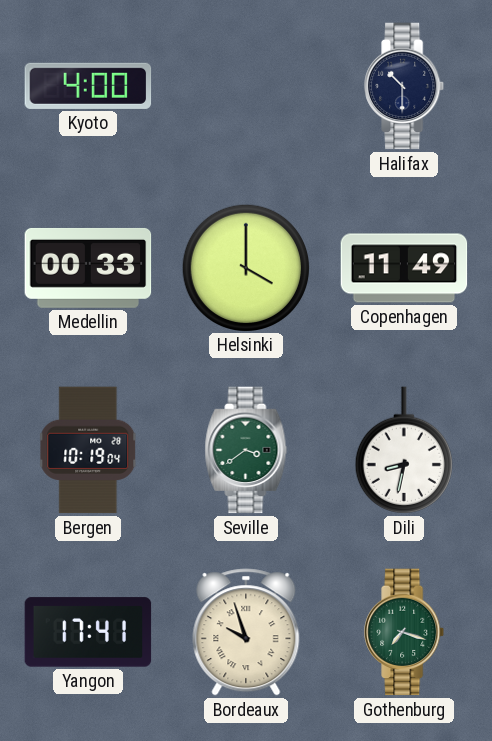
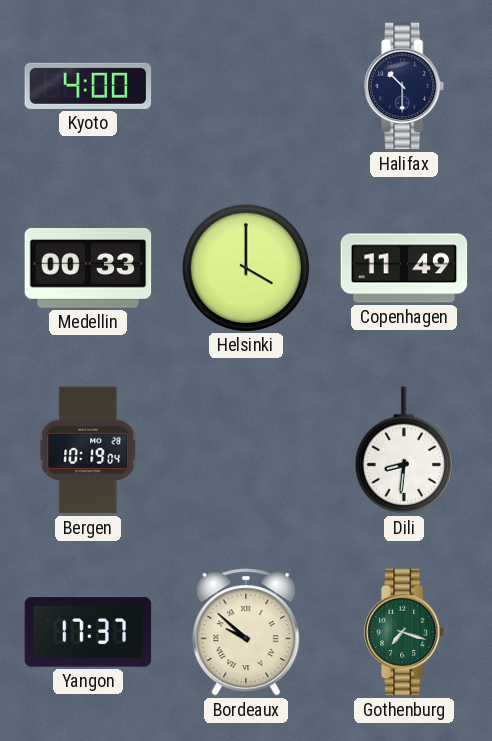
Seville: 3:39 -> none
Dili: 8:32 -> 8:31
Yangon: 17:41 -> 17:37
Bordeaux: 9:57 -> 9:52
